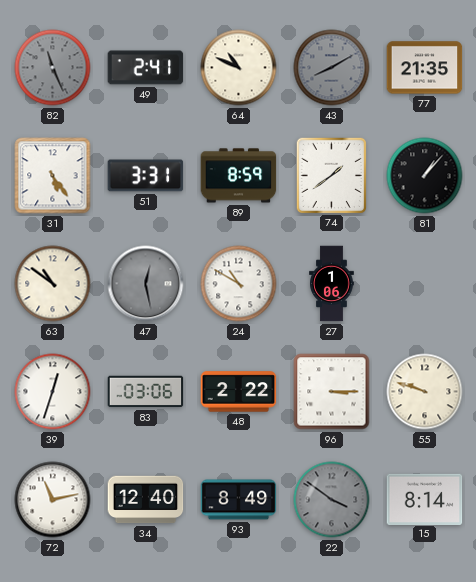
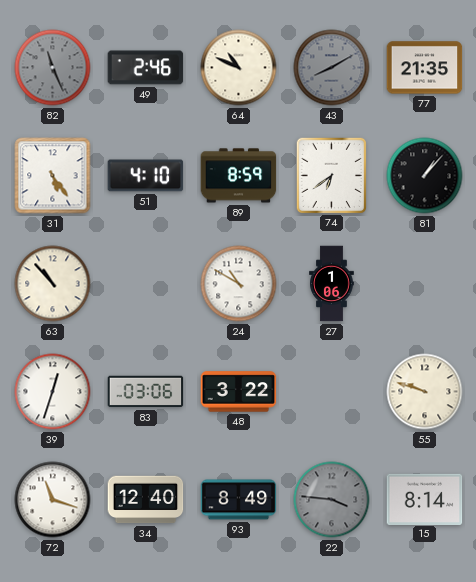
49: 2:41 -> 2:46
51: 3:31 -> 4:10
74: 1:39 -> 6:39
63: 10:51 -> 10:53
47: 12:28 -> none
48: 2:22 -> 3:22
96: 3:15 -> none
72: 11:13 -> 11:18
22: 3:51 -> 3:46
